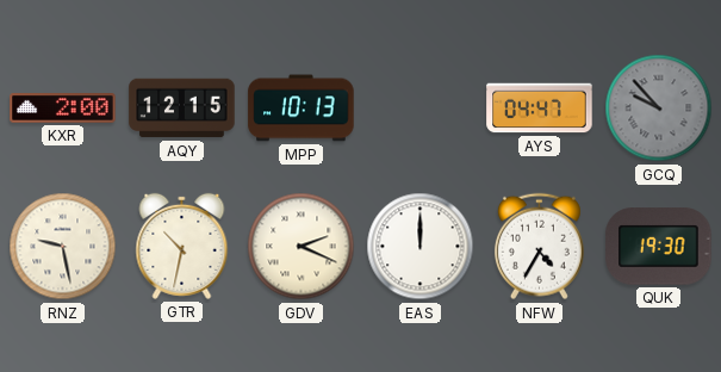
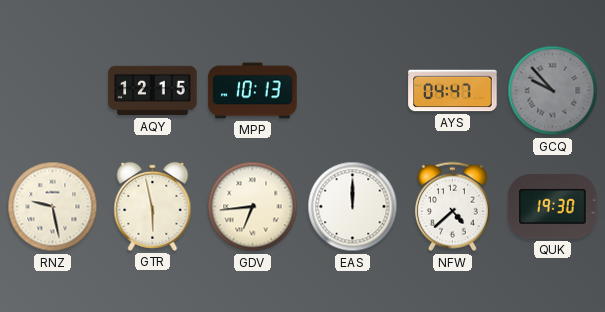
KXR: 2:00 -> none
GTR: 10:32 -> 5:58
GDV: 2:19 -> 6:44
NFW: 4:35 -> 4:38
